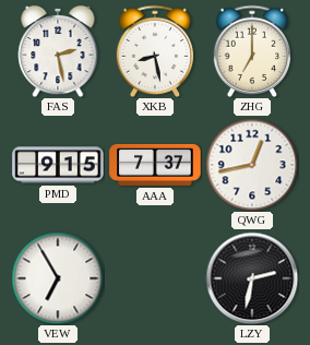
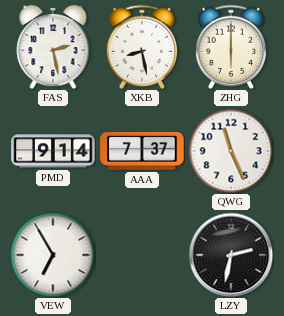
ZHG: 7:00 -> 6:00
PMD: 9:15 -> 9:14
QWG: 12:43 -> 11:26
